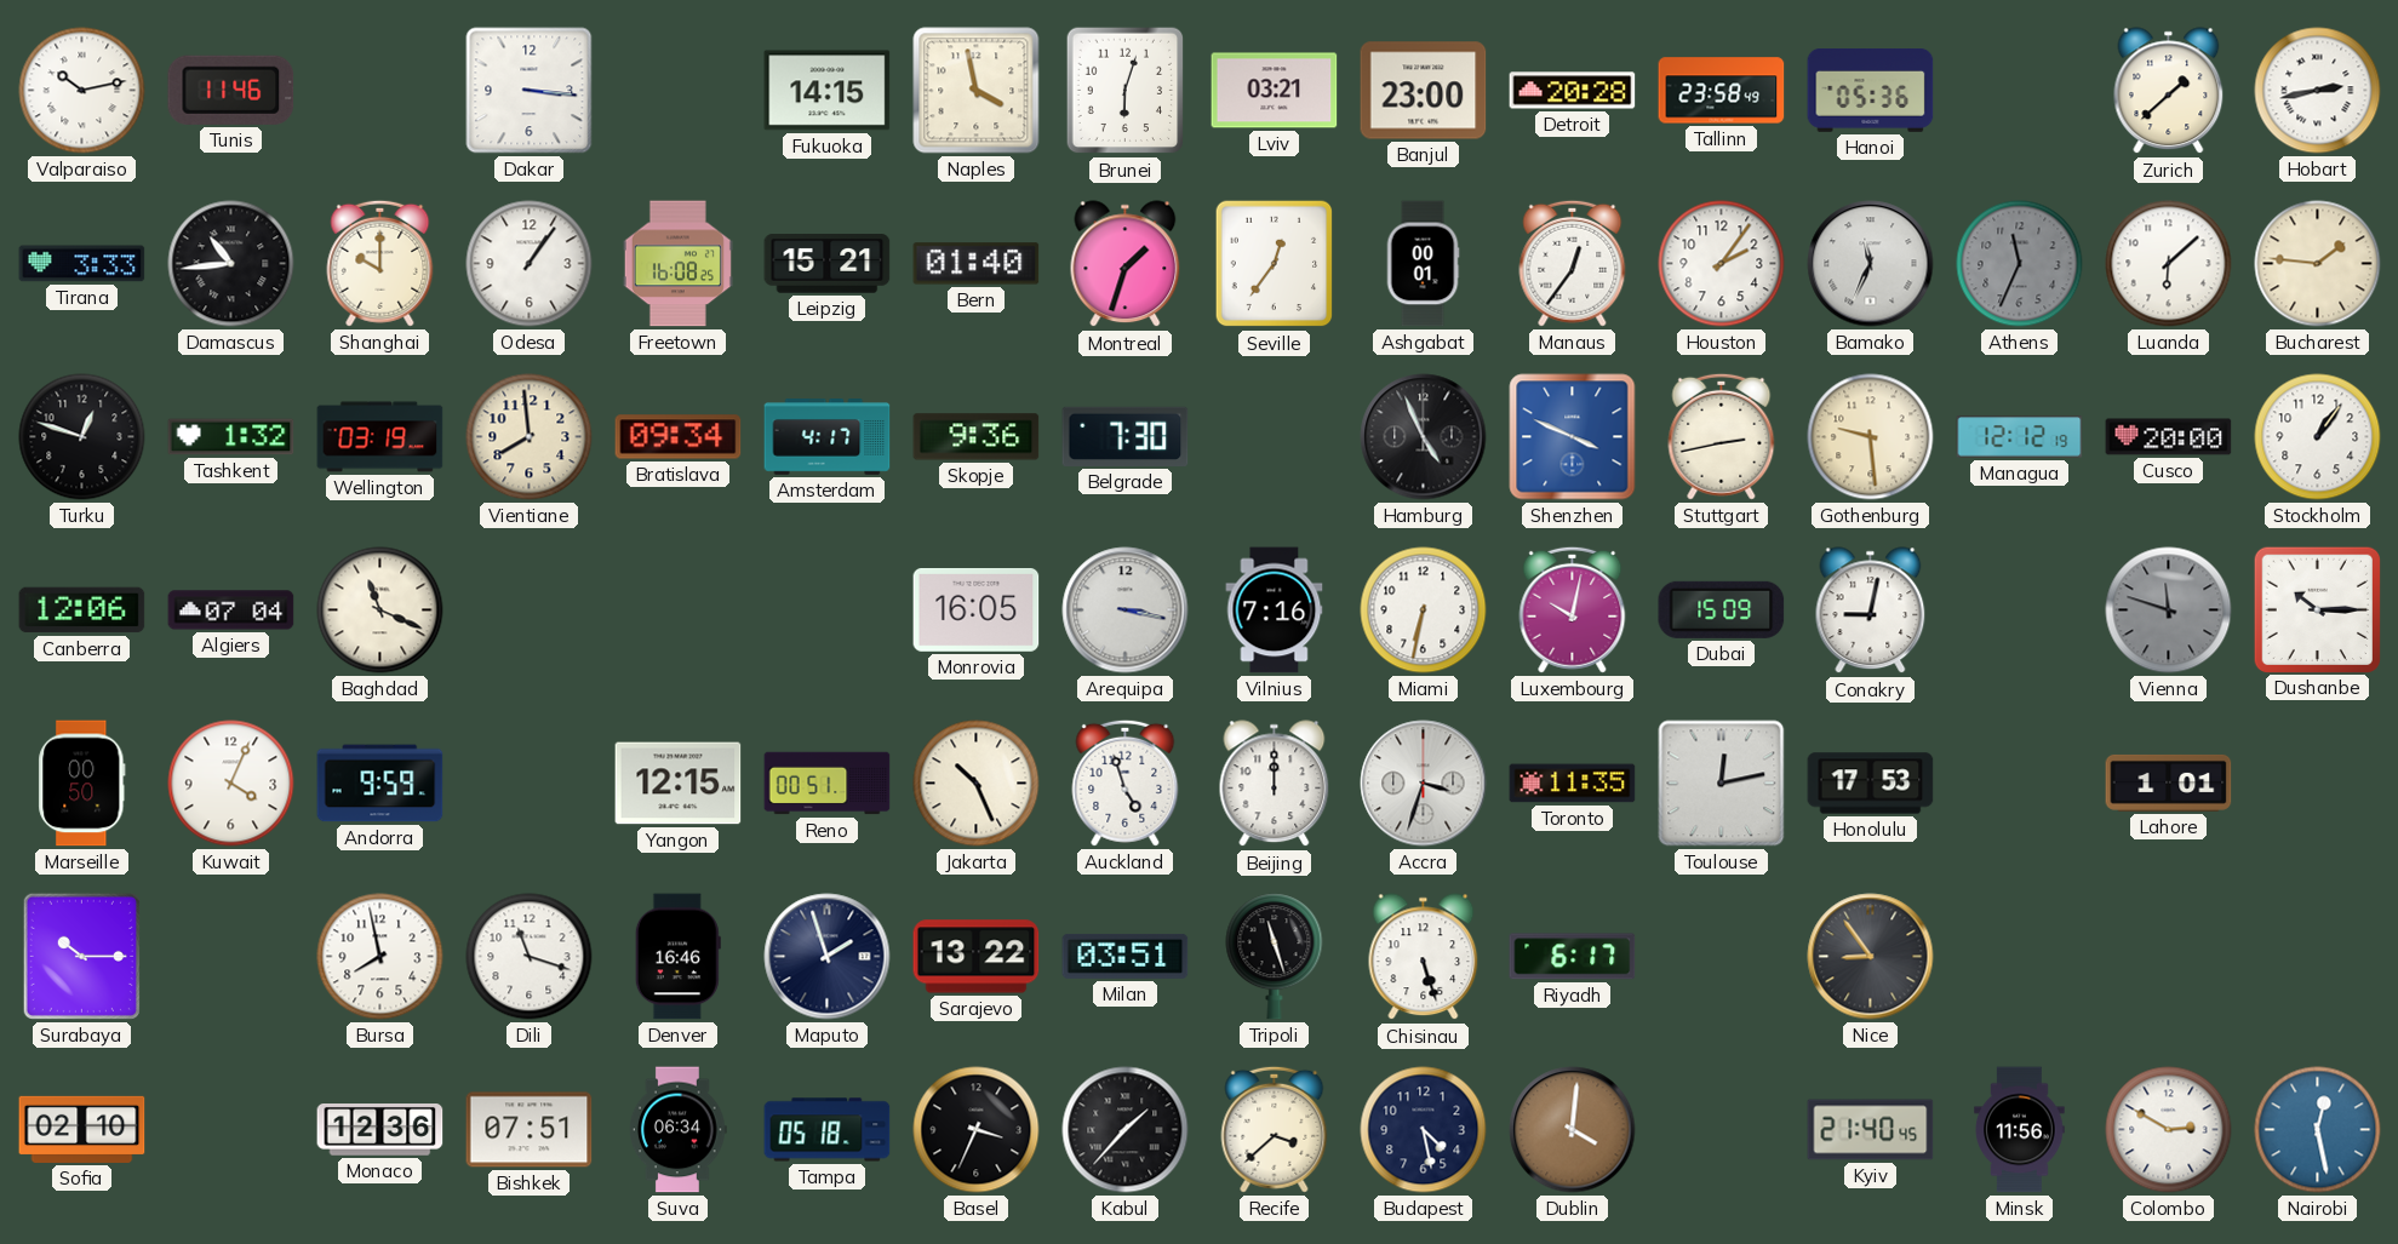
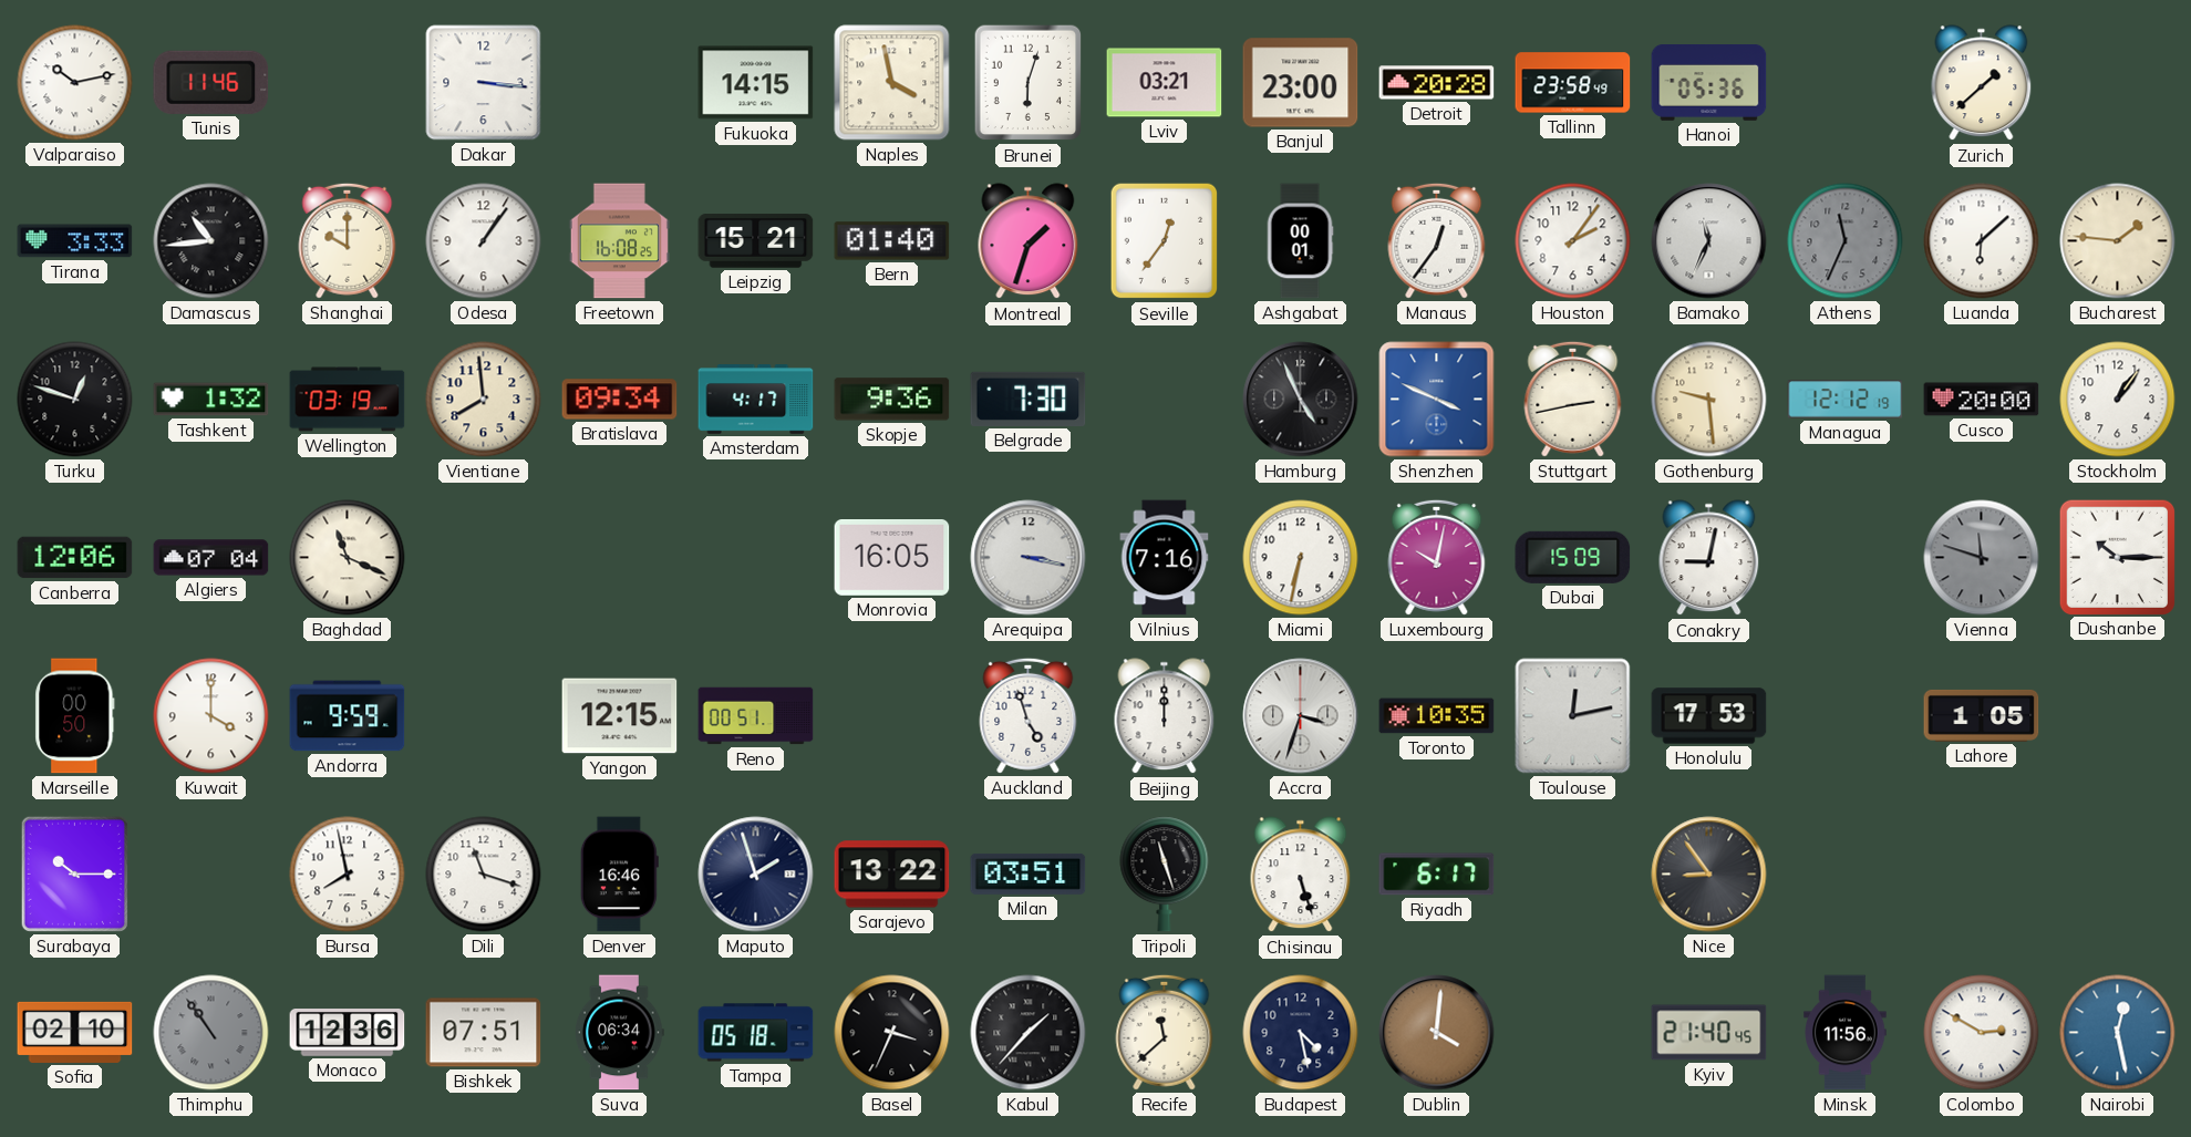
Hobart: 2:43 -> none
Kuwait: 4:04 -> 4:00
Jakarta: 10:26 -> none
Toronto: 11:35 -> 10:35
Lahore: 1:01 -> 1:05
Thimphu: none -> 10:54
Recife: 3:38 -> 11:38
